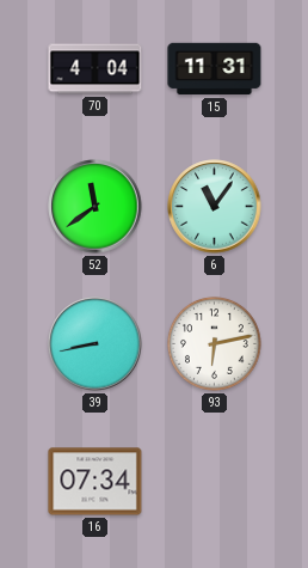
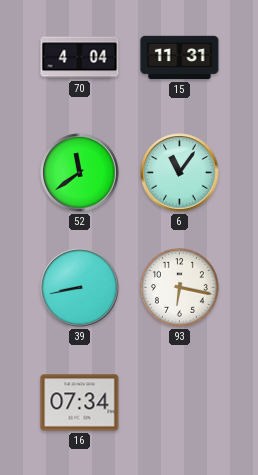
93: 6:13 -> 6:17
